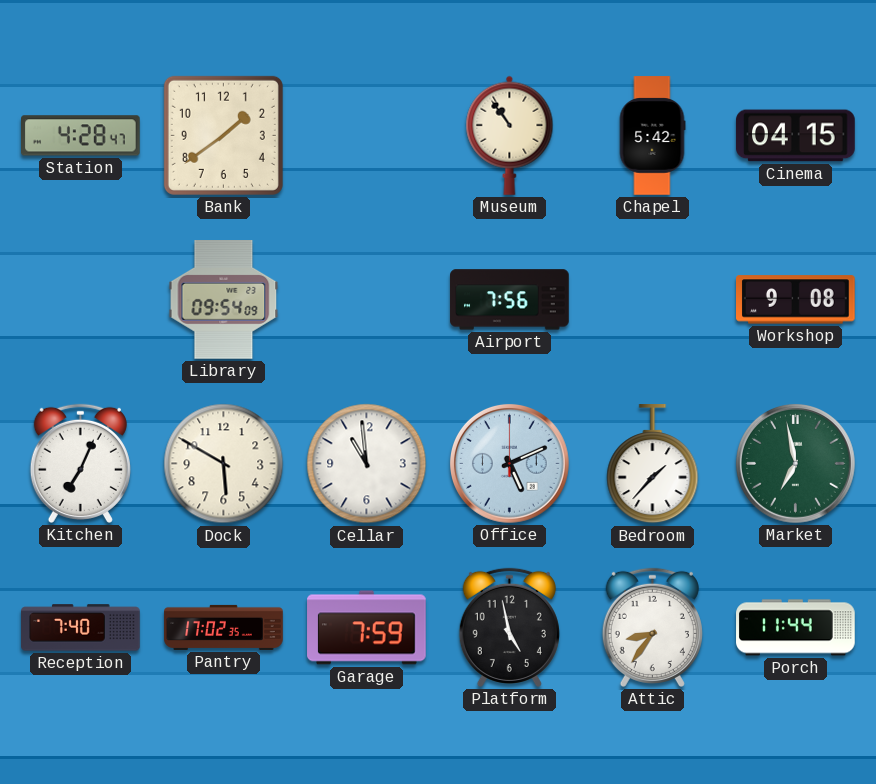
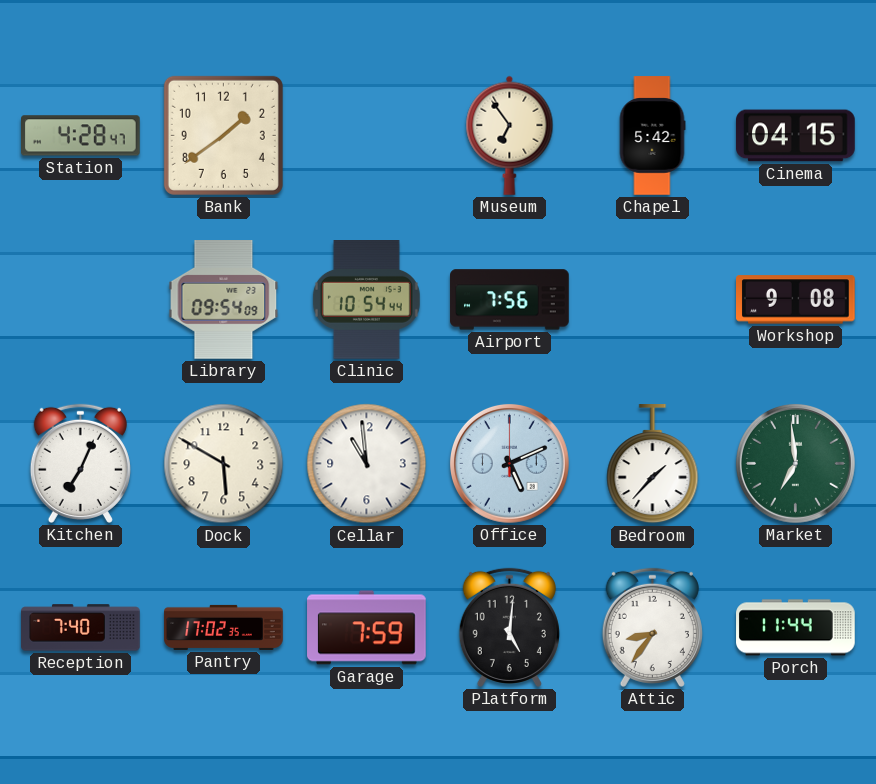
Museum: 10:54 -> 6:54
Clinic: none -> 10:54
Market: 6:58 -> 6:59
Platform: 4:58 -> 5:01
